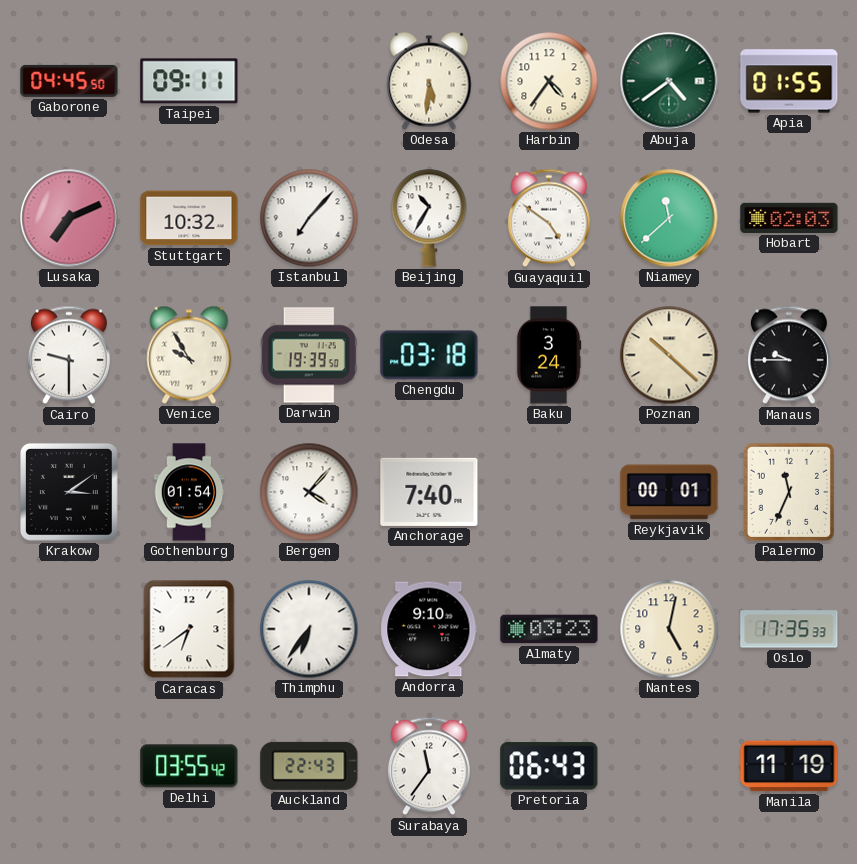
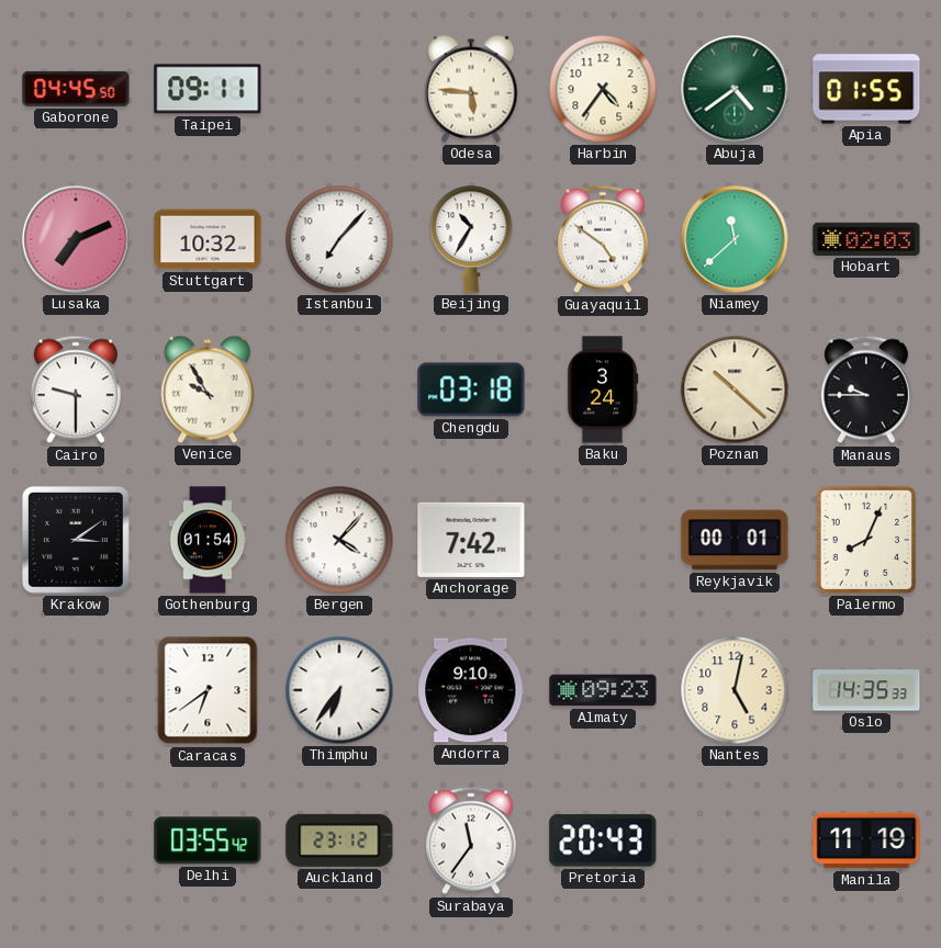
Odesa: 5:31 -> 5:46
Darwin: 19:39 -> none
Anchorage: 7:40 -> 7:42
Palermo: 11:34 -> 8:04
Almaty: 03:23 -> 09:23
Oslo: 17:35 -> 14:35
Auckland: 22:43 -> 23:12
Pretoria: 06:43 -> 20:43
